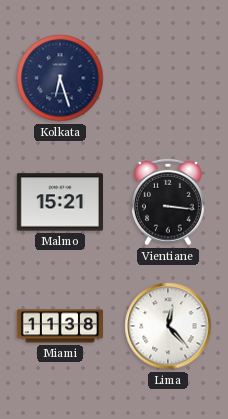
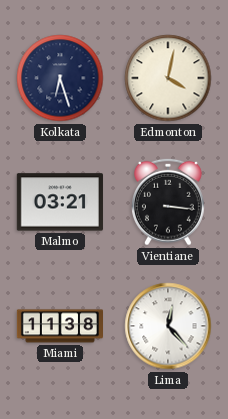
Edmonton: none -> 4:02
Malmo: 15:21 -> 03:21
